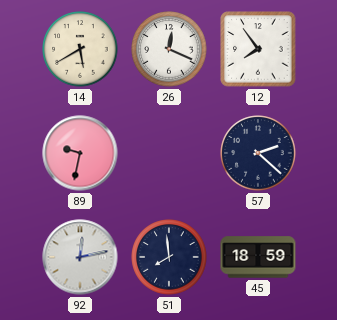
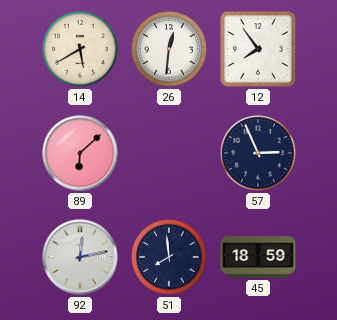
26: 12:19 -> 12:31
89: 9:32 -> 6:08
57: 2:22 -> 2:56
